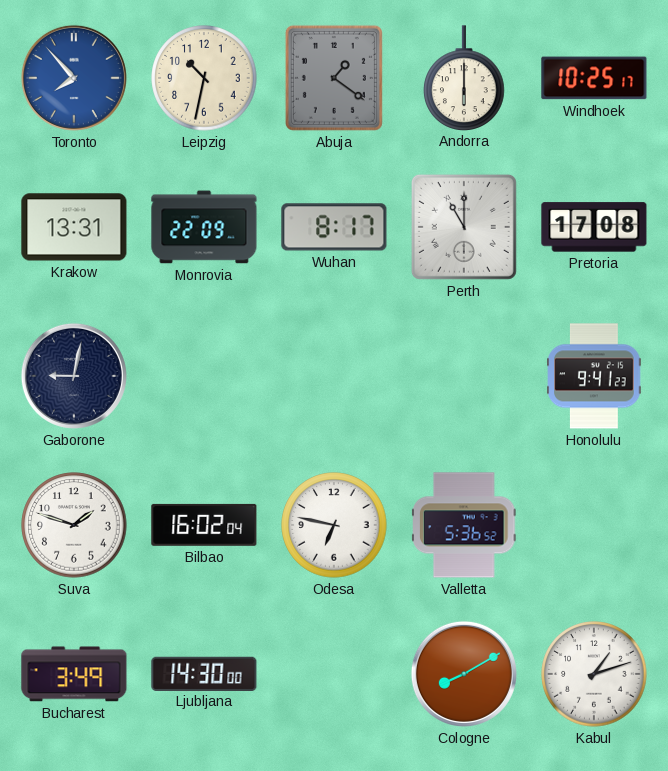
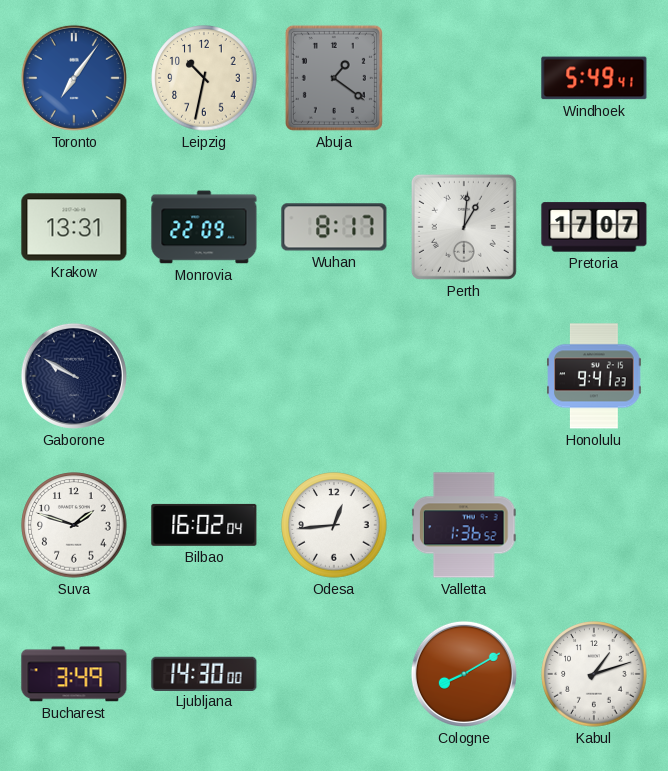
Toronto: 7:53 -> 7:06
Andorra: 6:00 -> none
Windhoek: 10:25 -> 5:49
Perth: 11:00 -> 1:01
Pretoria: 17:08 -> 17:07
Gaborone: 9:02 -> 9:50
Odesa: 6:47 -> 12:44
Valletta: 5:36 -> 1:36
